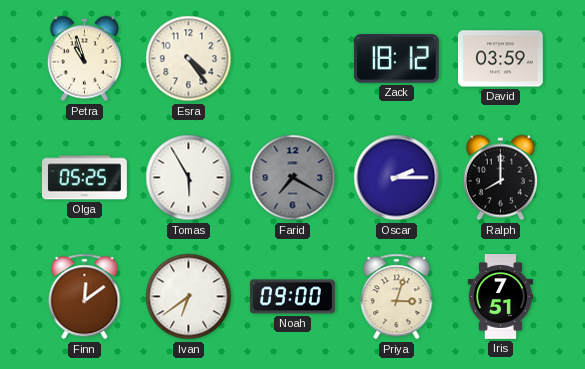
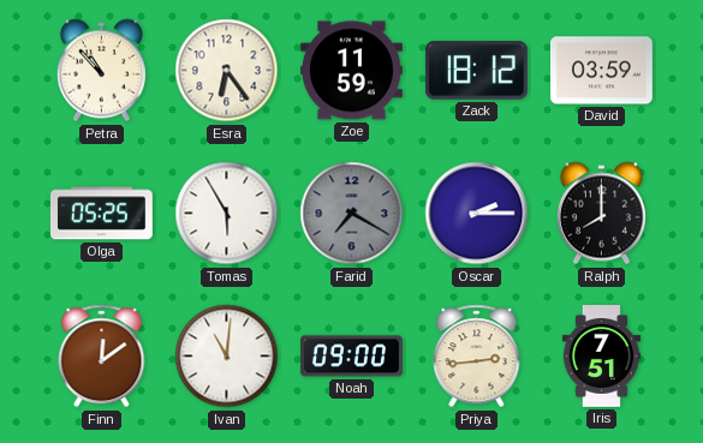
Petra: 10:57 -> 10:53
Esra: 4:24 -> 6:24
Zoe: none -> 11:59
Ivan: 6:39 -> 11:01
Priya: 3:03 -> 2:44
